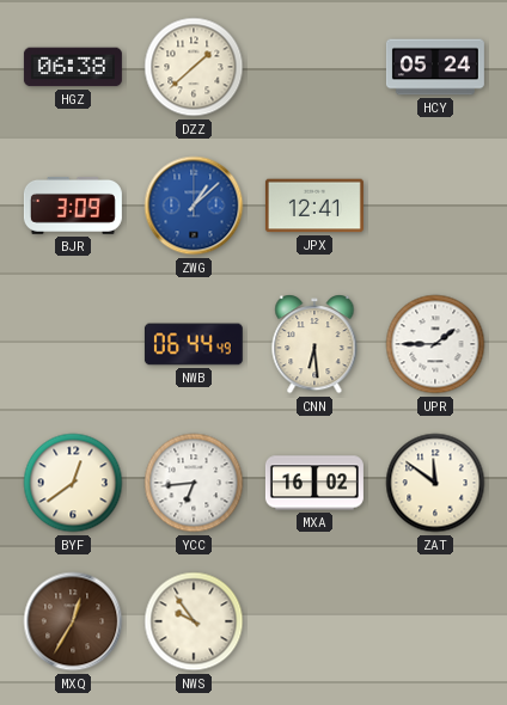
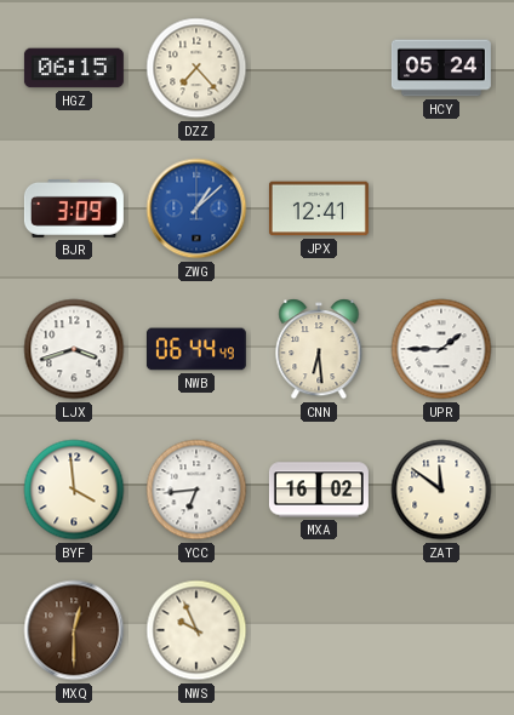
HGZ: 06:38 -> 06:15
DZZ: 1:38 -> 7:23
LJX: none -> 3:42
BYF: 12:39 -> 3:59
MXQ: 12:35 -> 12:30
NWS: 9:54 -> 9:56
